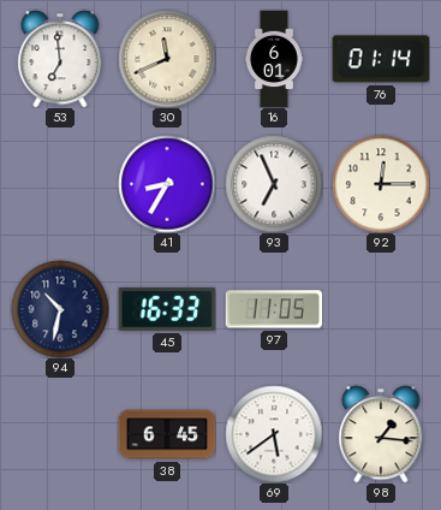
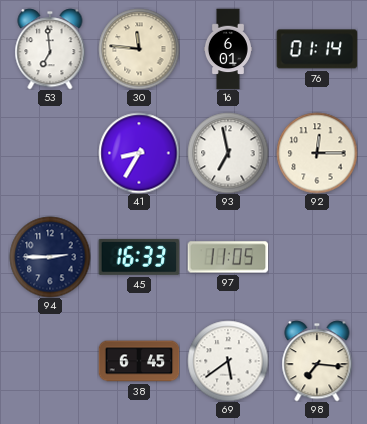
30: 11:41 -> 11:46
93: 6:56 -> 6:58
94: 10:32 -> 2:45
98: 1:16 -> 7:16
